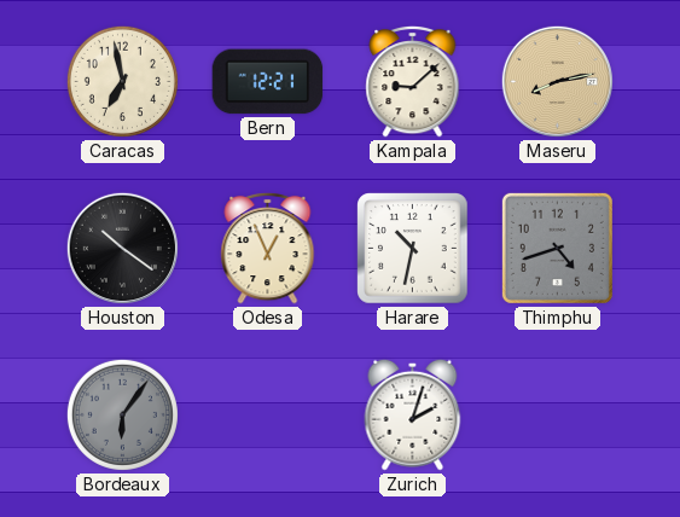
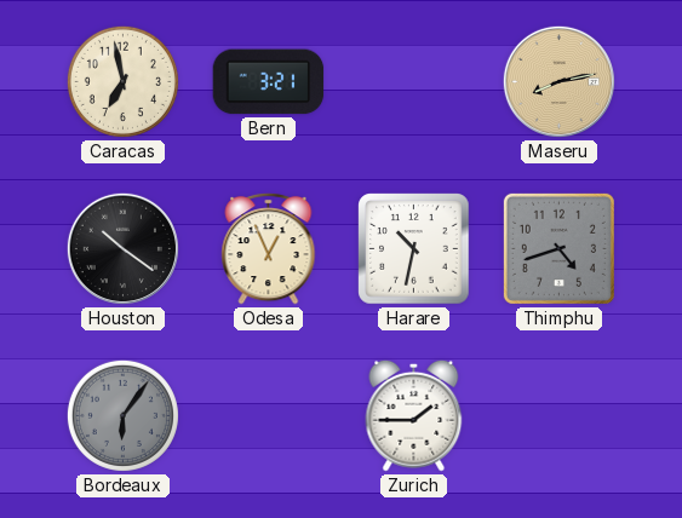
Bern: 12:21 -> 3:21
Kampala: 9:08 -> none
Zurich: 2:03 -> 1:45
